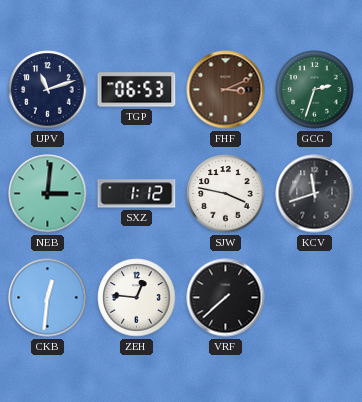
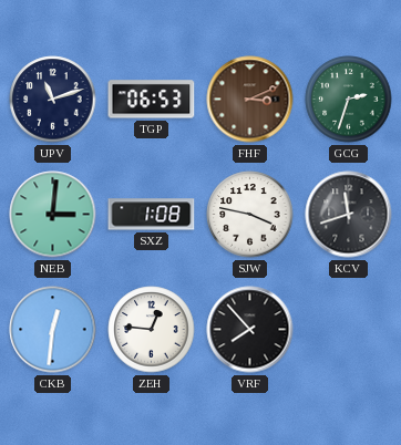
SXZ: 1:12 -> 1:08
VRF: 7:38 -> 7:53
